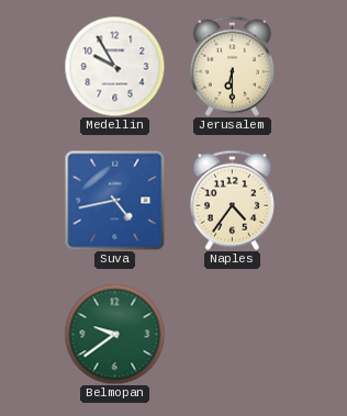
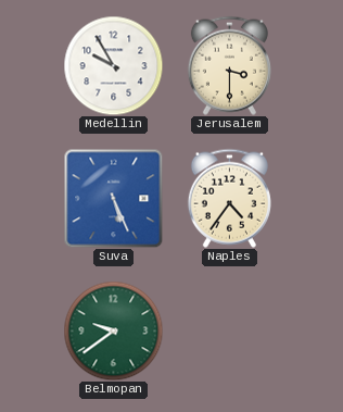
Jerusalem: 6:30 -> 3:30
Suva: 4:43 -> 5:26
